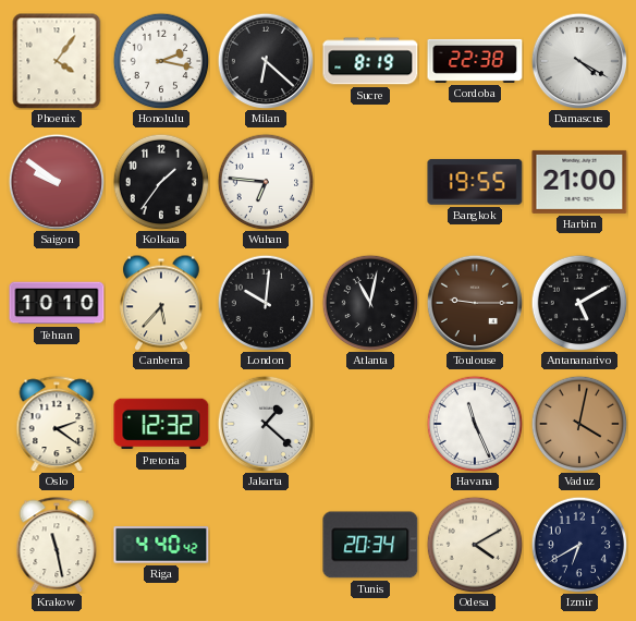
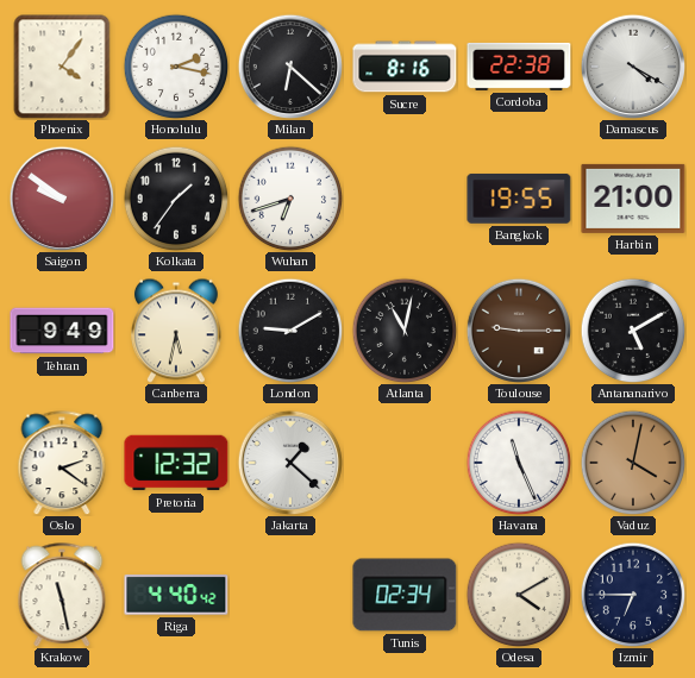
Sucre: 8:19 -> 8:16
Wuhan: 6:46 -> 6:42
Tehran: 10:10 -> 9:49
Canberra: 5:37 -> 5:32
London: 10:01 -> 9:10
Tunis: 20:34 -> 02:34
Izmir: 6:40 -> 6:45
